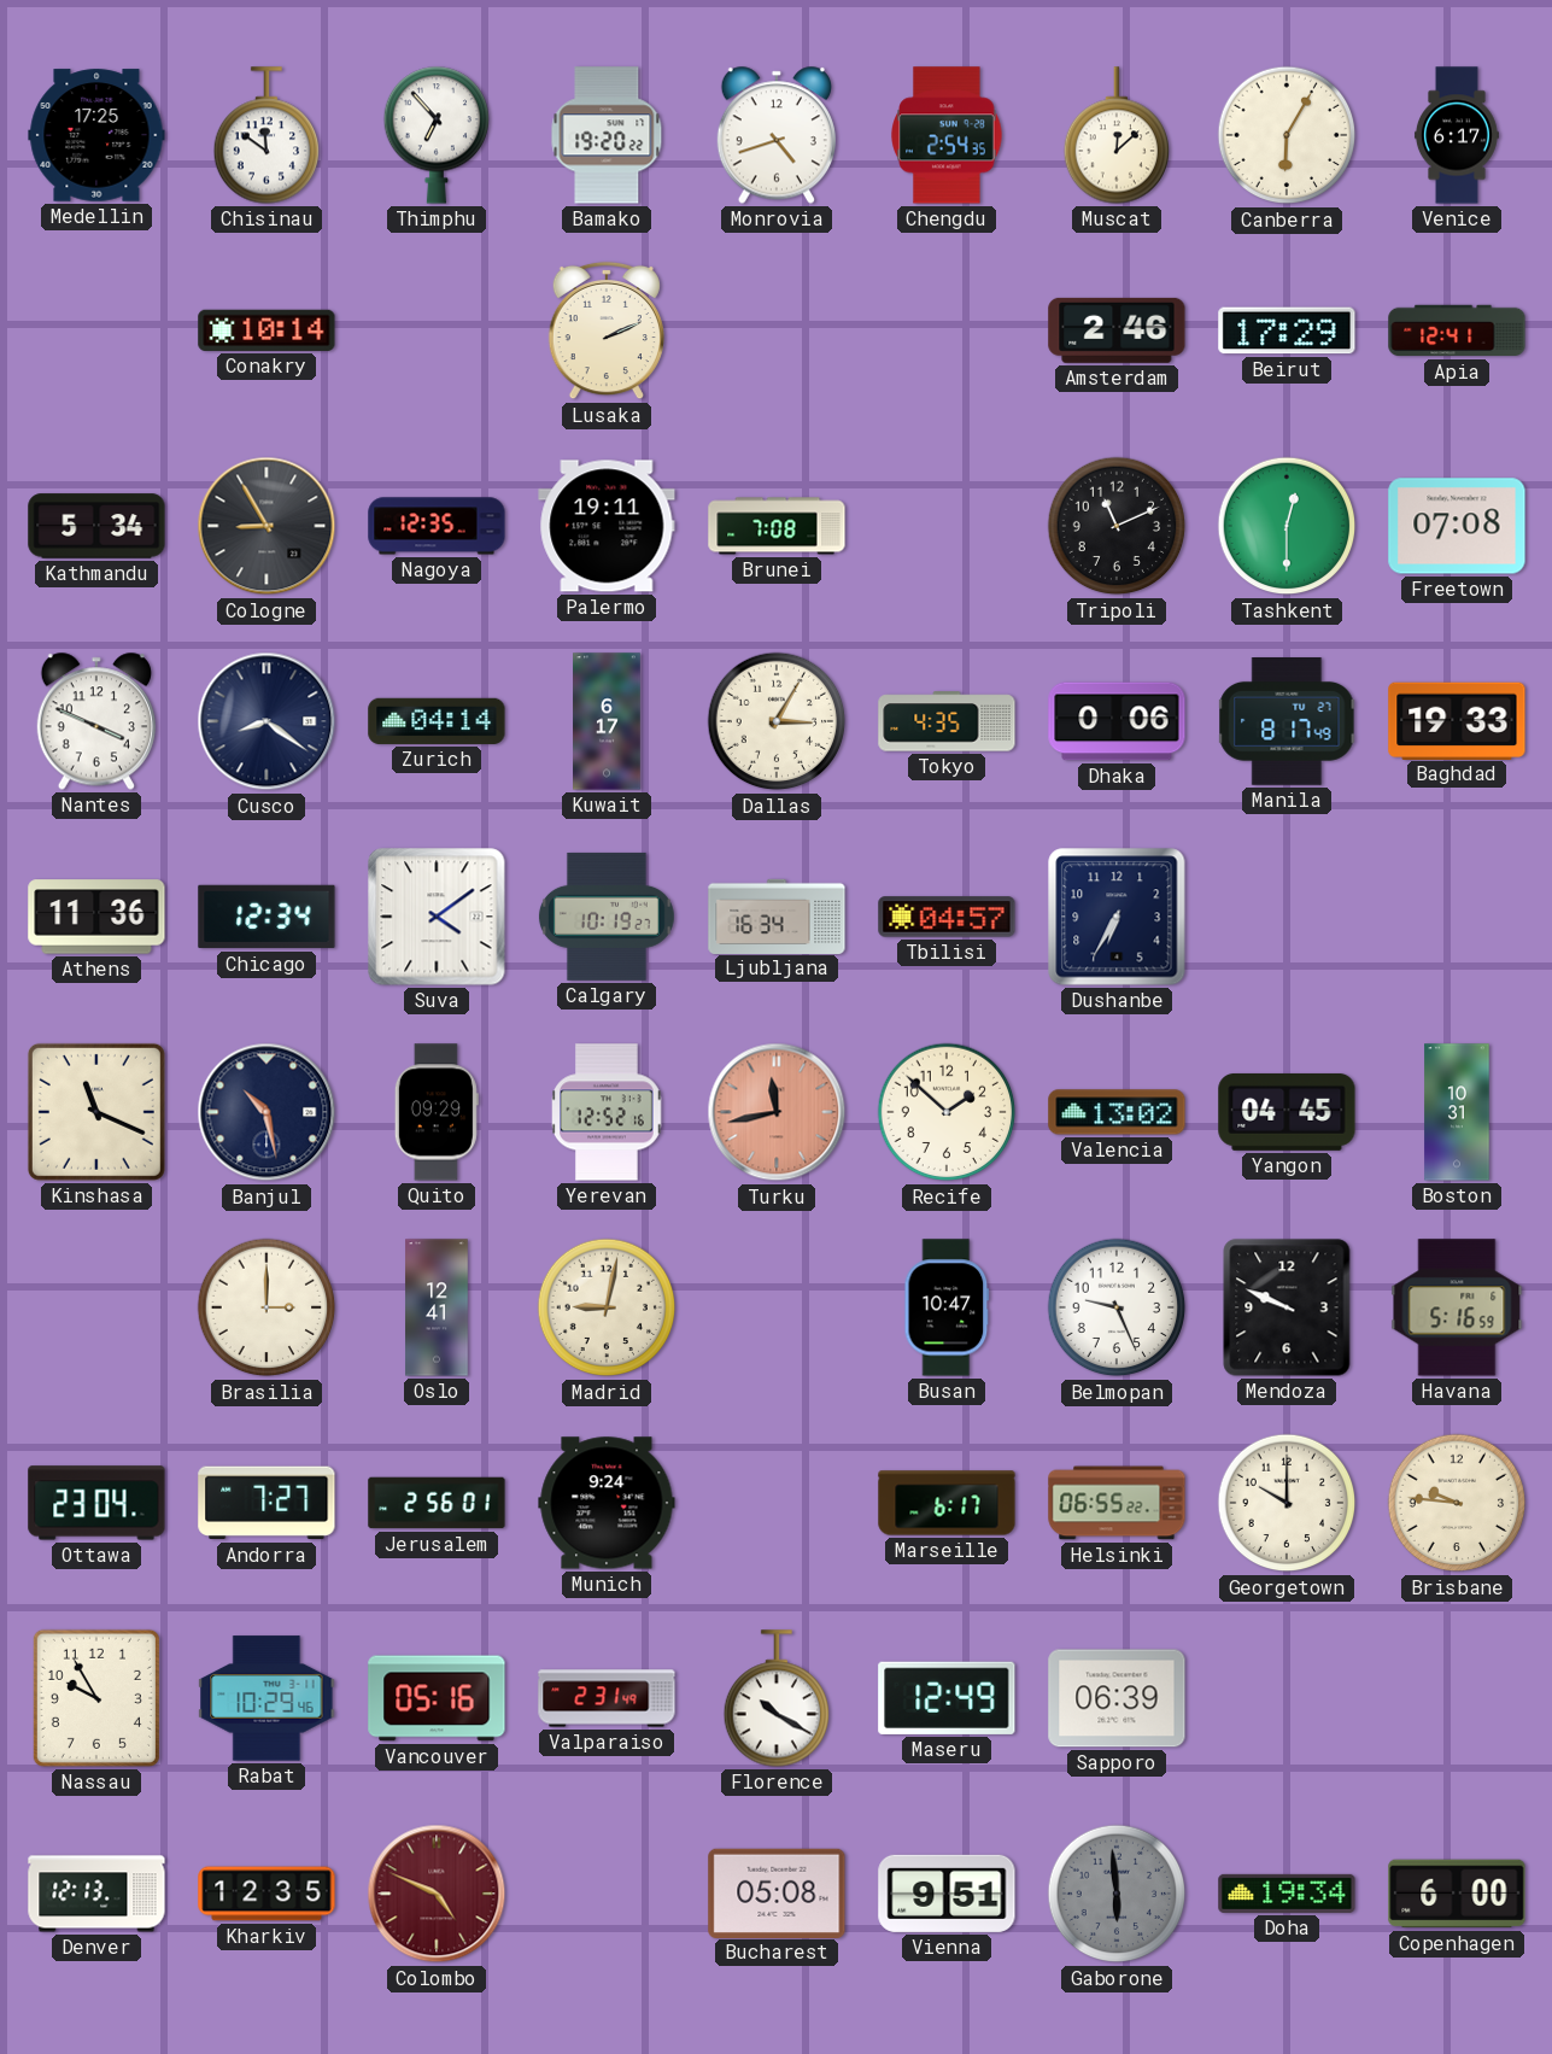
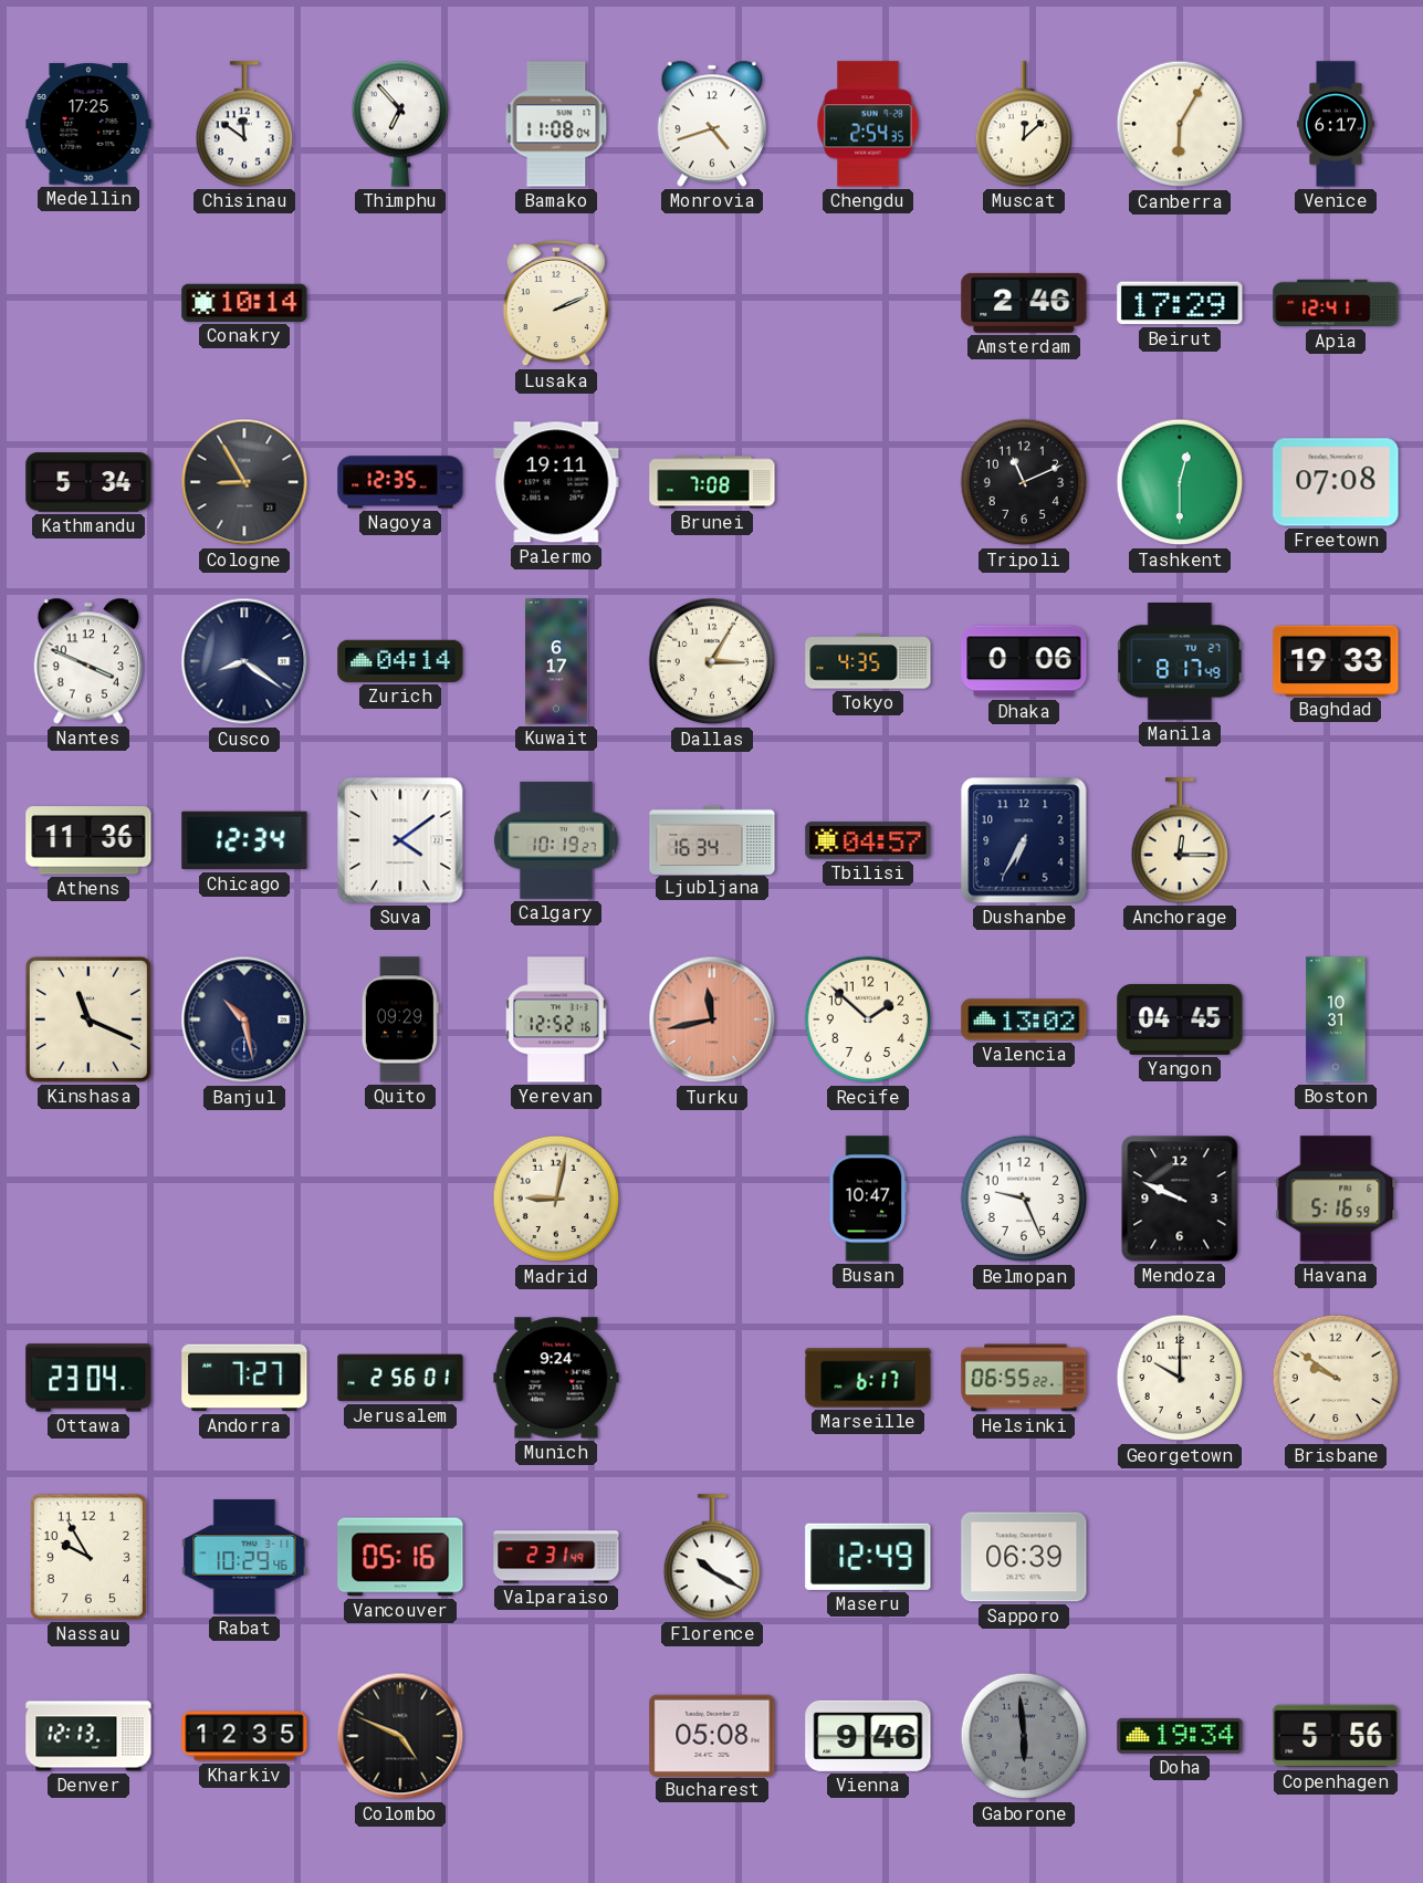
Bamako: 19:20 -> 11:08
Anchorage: none -> 12:15
Brasilia: 3:00 -> none
Oslo: 12:41 -> none
Brisbane: 9:46 -> 9:51
Colombo dial: burgundy -> black
Vienna: 9:51 -> 9:46
Copenhagen: 6:00 -> 5:56
